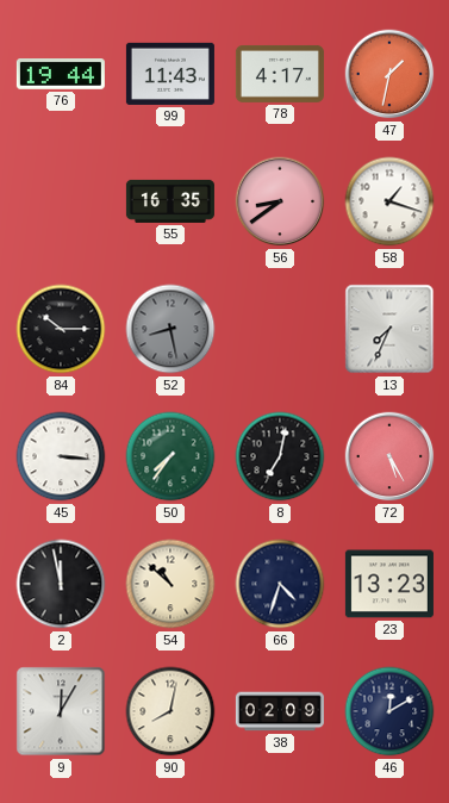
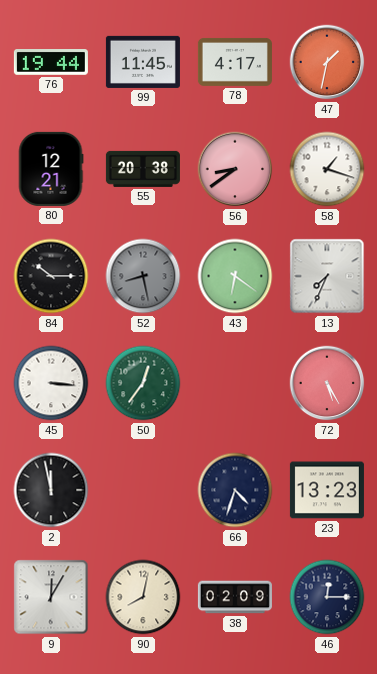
99: 11:43 -> 11:45
80: none -> 12:21
55: 16:35 -> 20:38
43: none -> 6:21
50: 7:36 -> 12:36
8: 7:02 -> none
54: 10:52 -> none
46: 12:10 -> 12:15
